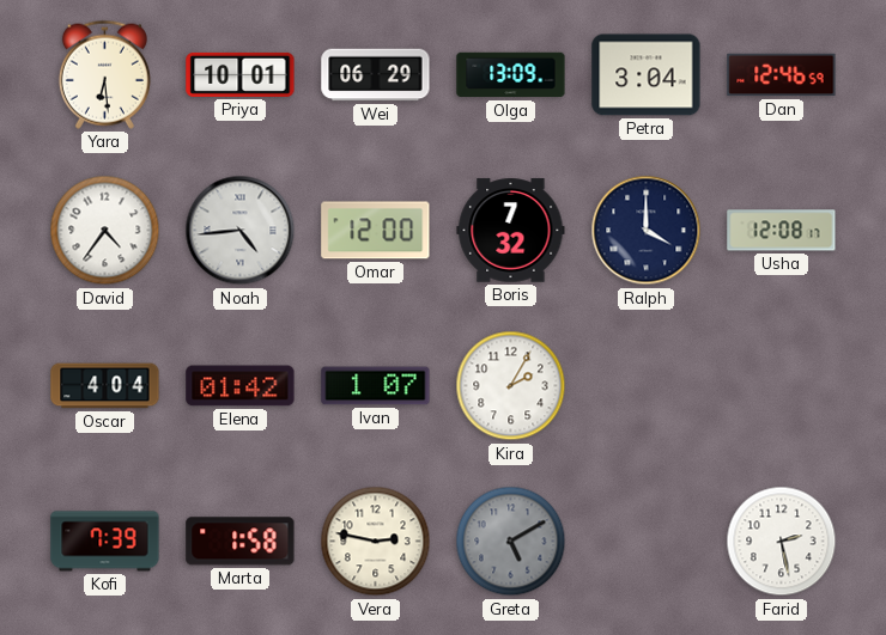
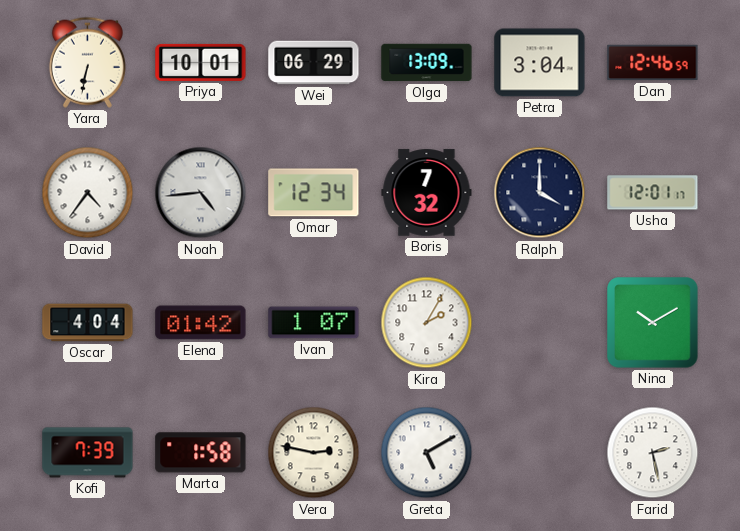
Yara: 6:29 -> 6:32
Omar: 12:00 -> 12:34
Usha: 12:08 -> 12:01
Nina: none -> 10:10
Greta dial: grey -> white
